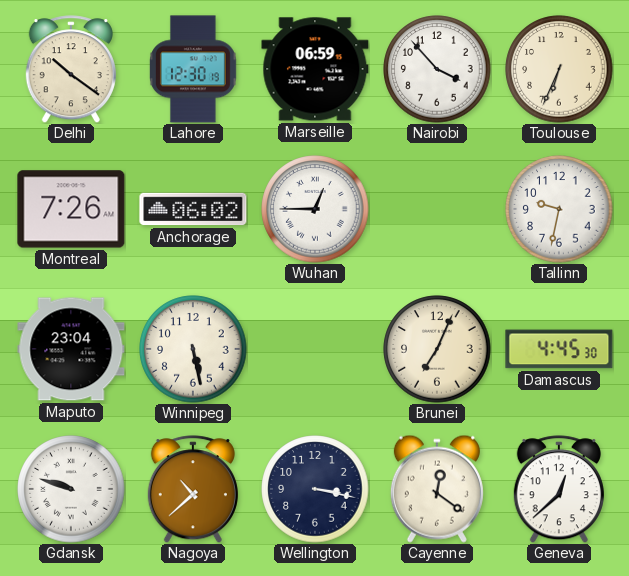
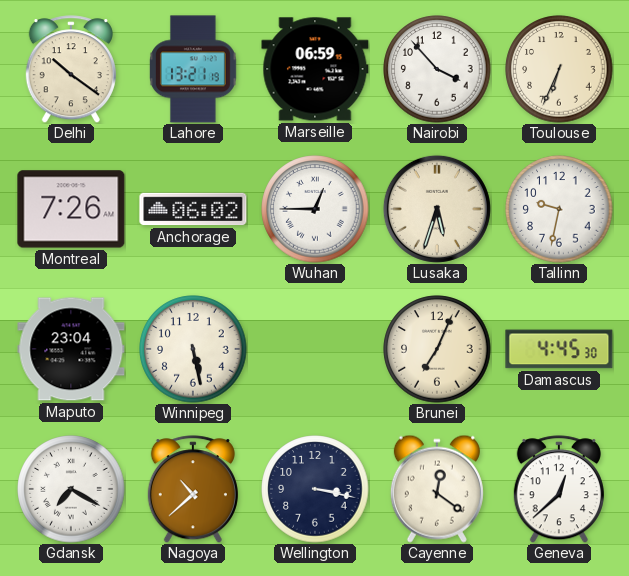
Lahore: 12:30 -> 13:21
Lusaka: none -> 5:33
Gdansk: 9:48 -> 7:20
